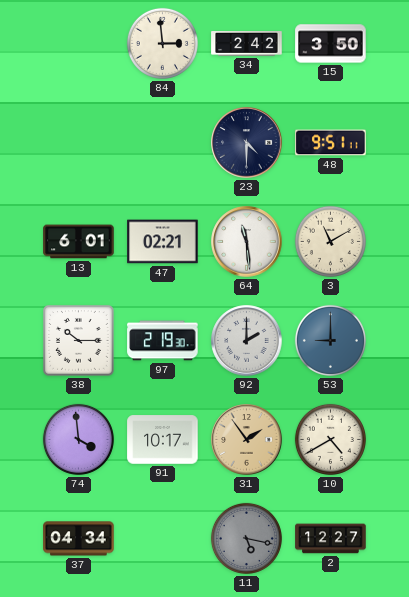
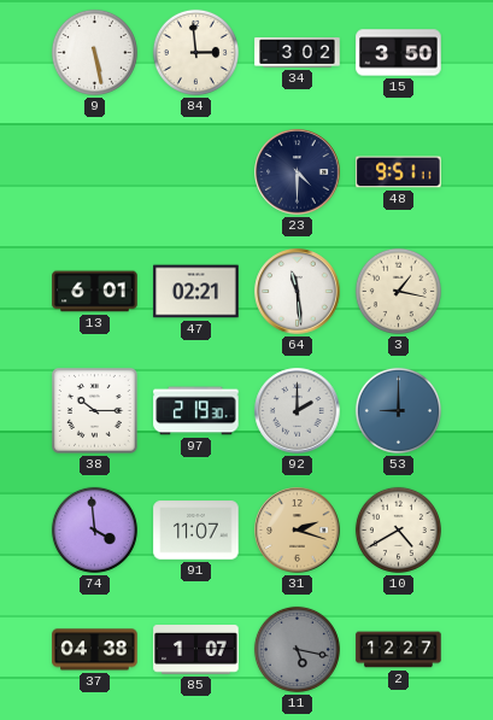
9: none -> 5:28
34: 2:42 -> 3:02
3: 11:10 -> 1:17
91: 10:17 -> 11:07
31: 1:54 -> 2:18
37: 04:34 -> 04:38
85: none -> 1:07
